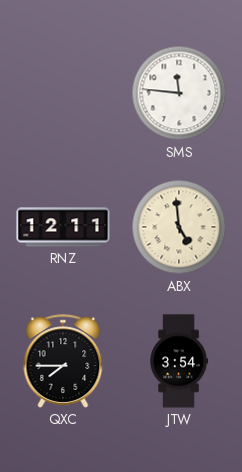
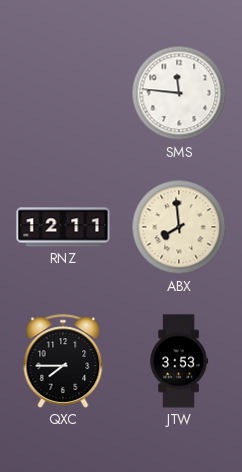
ABX: 4:59 -> 7:59
JTW: 3:54 -> 3:53
